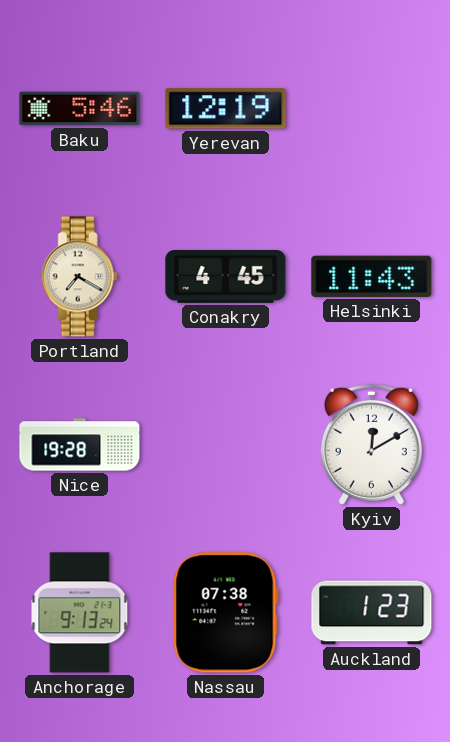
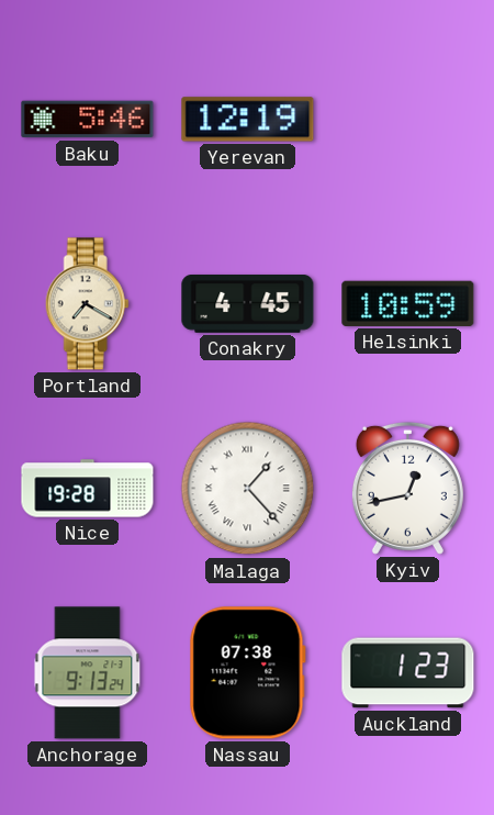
Helsinki: 11:43 -> 10:59
Malaga: none -> 1:23
Kyiv: 12:10 -> 12:43
